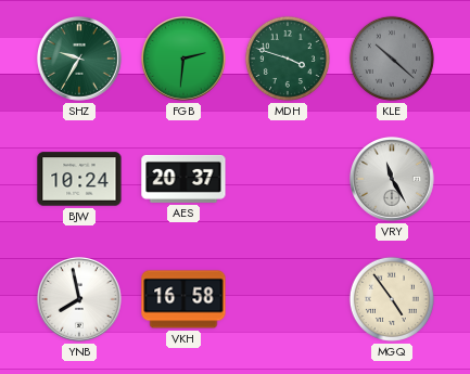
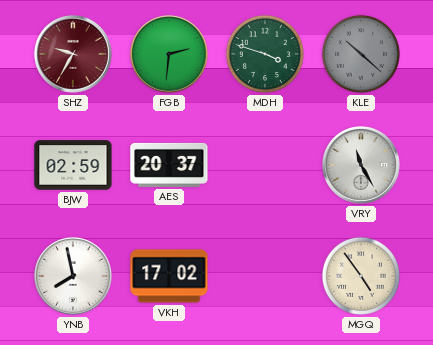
SHZ dial: green -> burgundy
BJW: 10:24 -> 02:59
VKH: 16:58 -> 17:02
